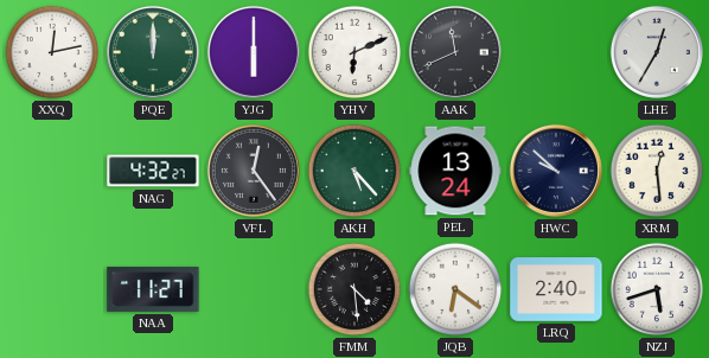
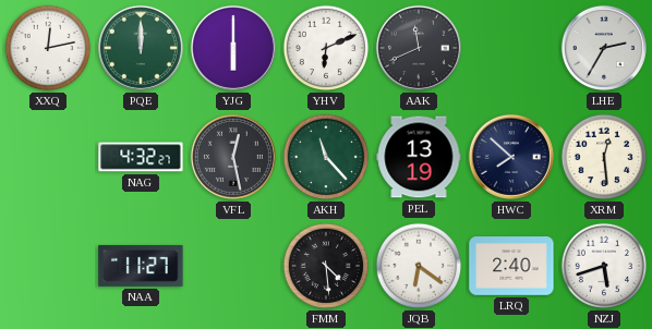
LHE: 12:35 -> 2:35
VFL: 12:24 -> 12:28
AKH: 5:23 -> 11:23
PEL: 13:24 -> 13:19
HWC: 9:52 -> 7:52
